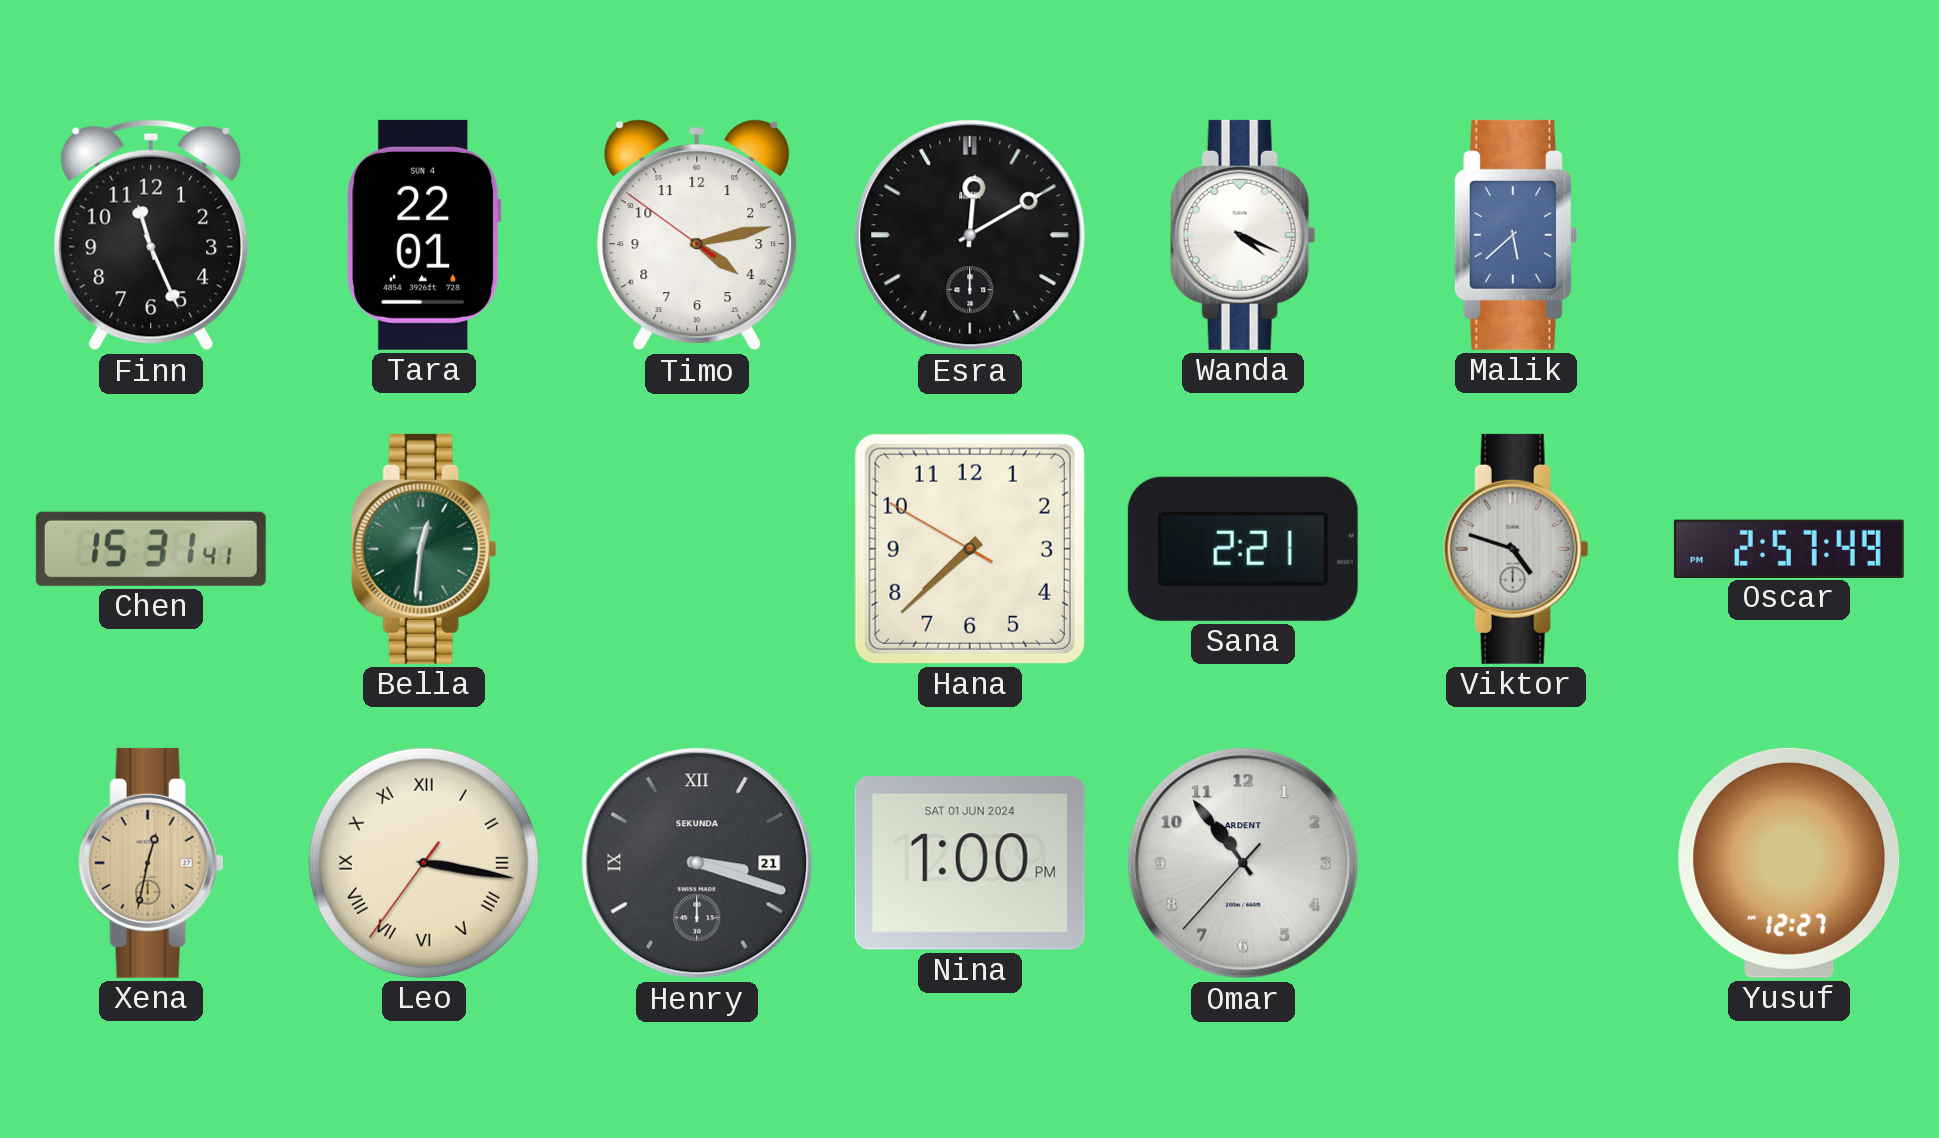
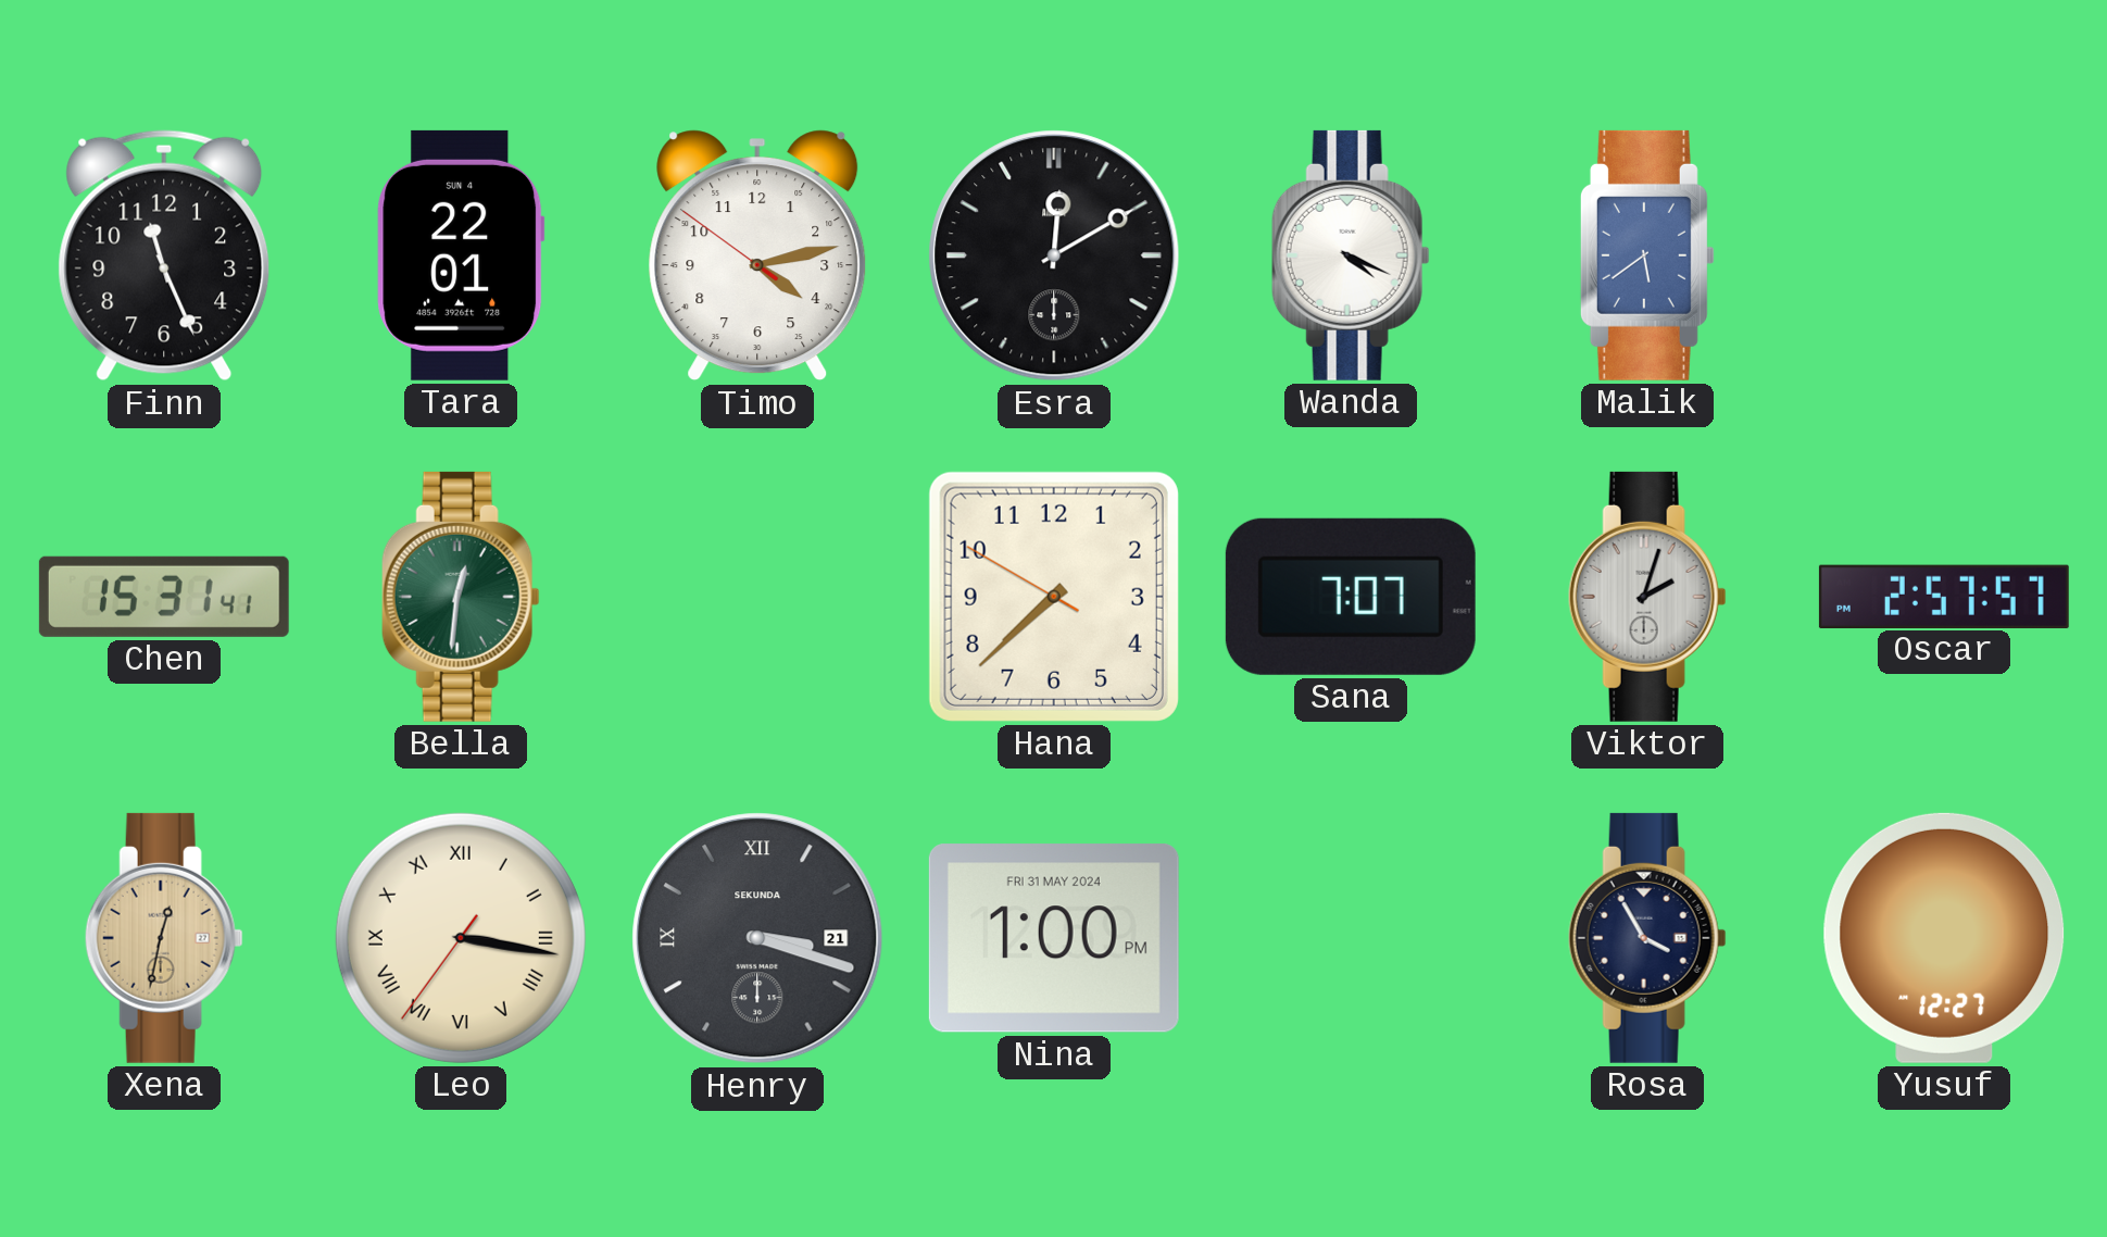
Malik: 5:38 -> 5:39
Sana: 2:21 -> 7:07
Viktor: 4:48 -> 2:03
Oscar: 2:57:49 -> 2:57:57
Nina date: SAT 01 JUN 2024 -> FRI 31 MAY 2024
Omar: 10:53 -> none
Rosa: none -> 3:55
